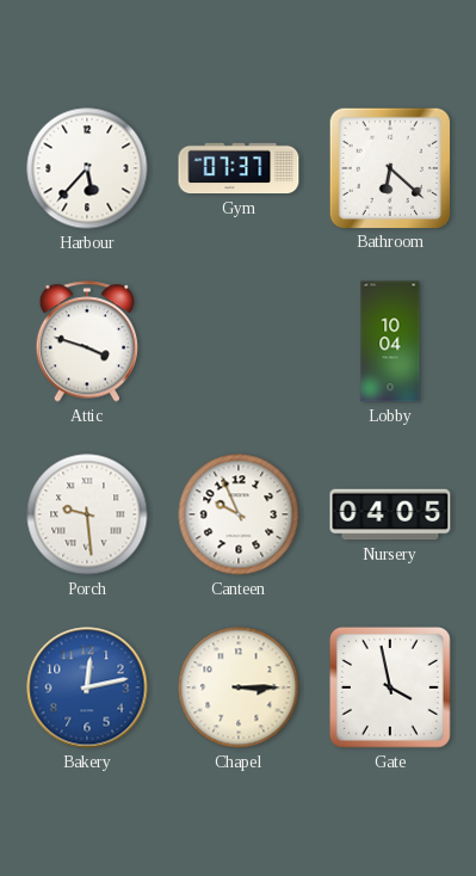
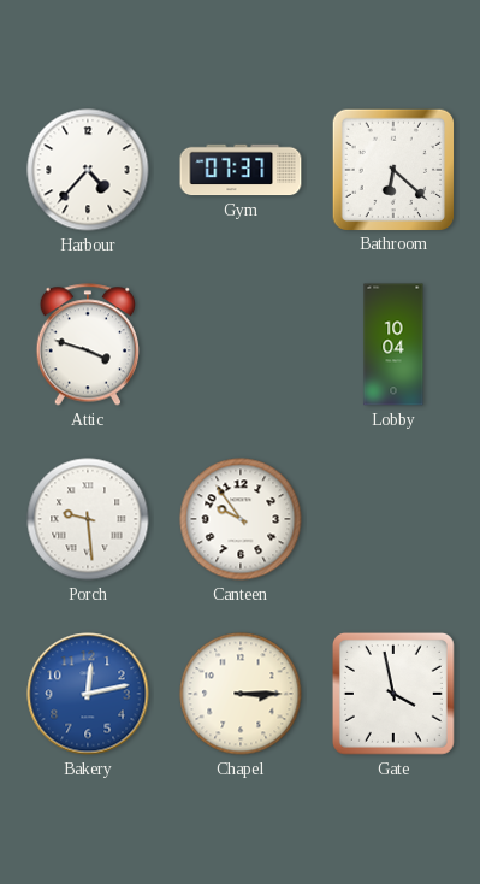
Harbour: 5:37 -> 4:37
Canteen: 9:56 -> 9:54
Nursery: 04:05 -> none
